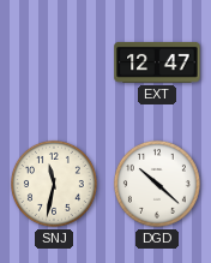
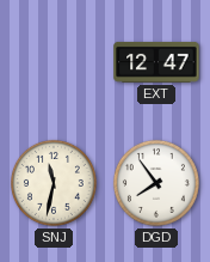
DGD: 10:22 -> 7:54
